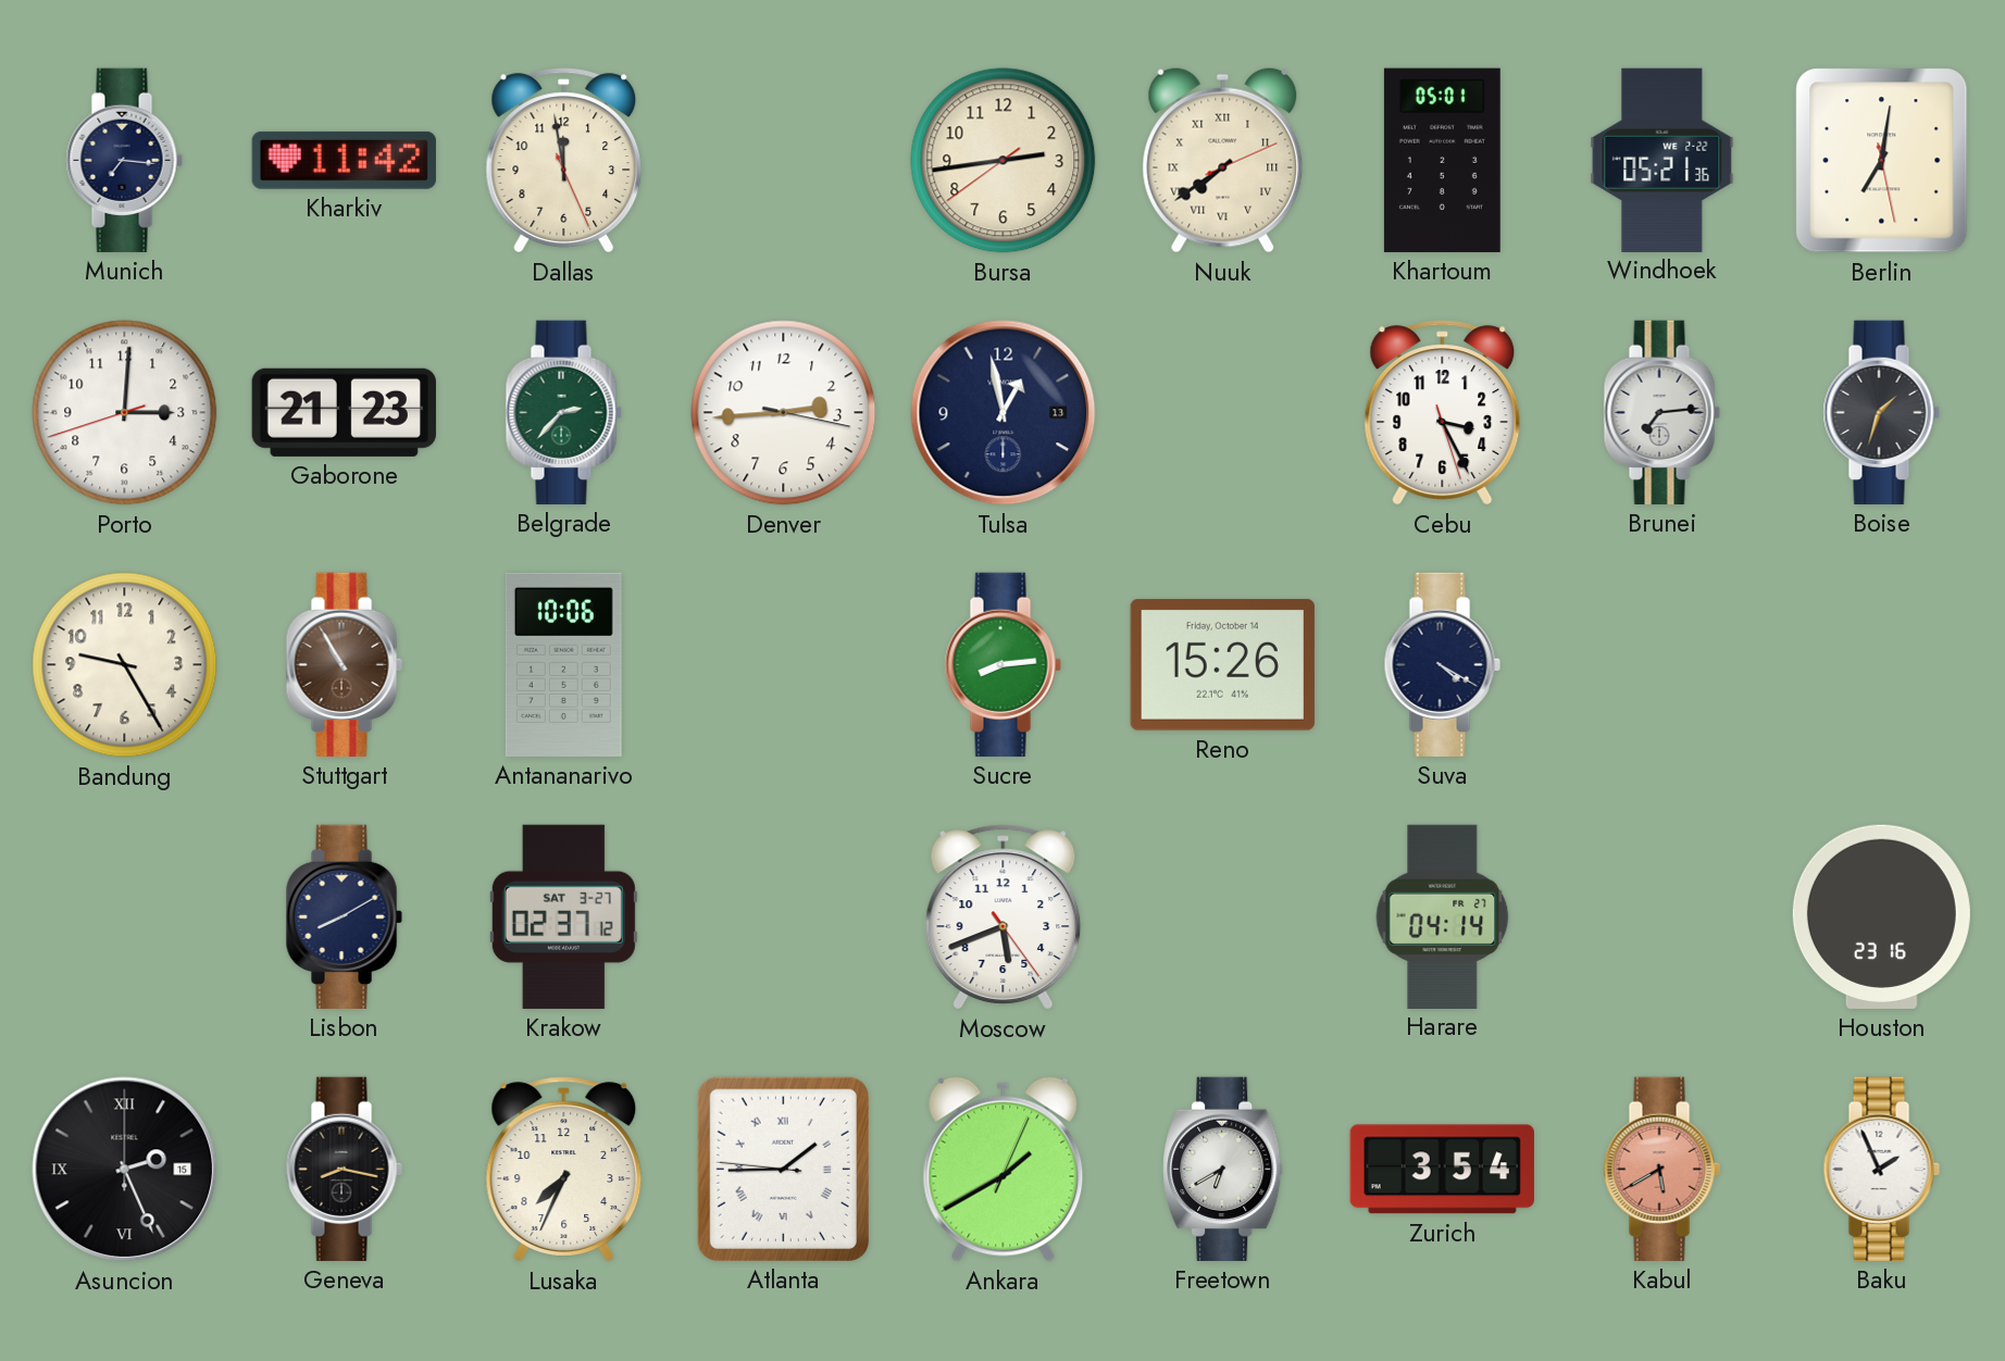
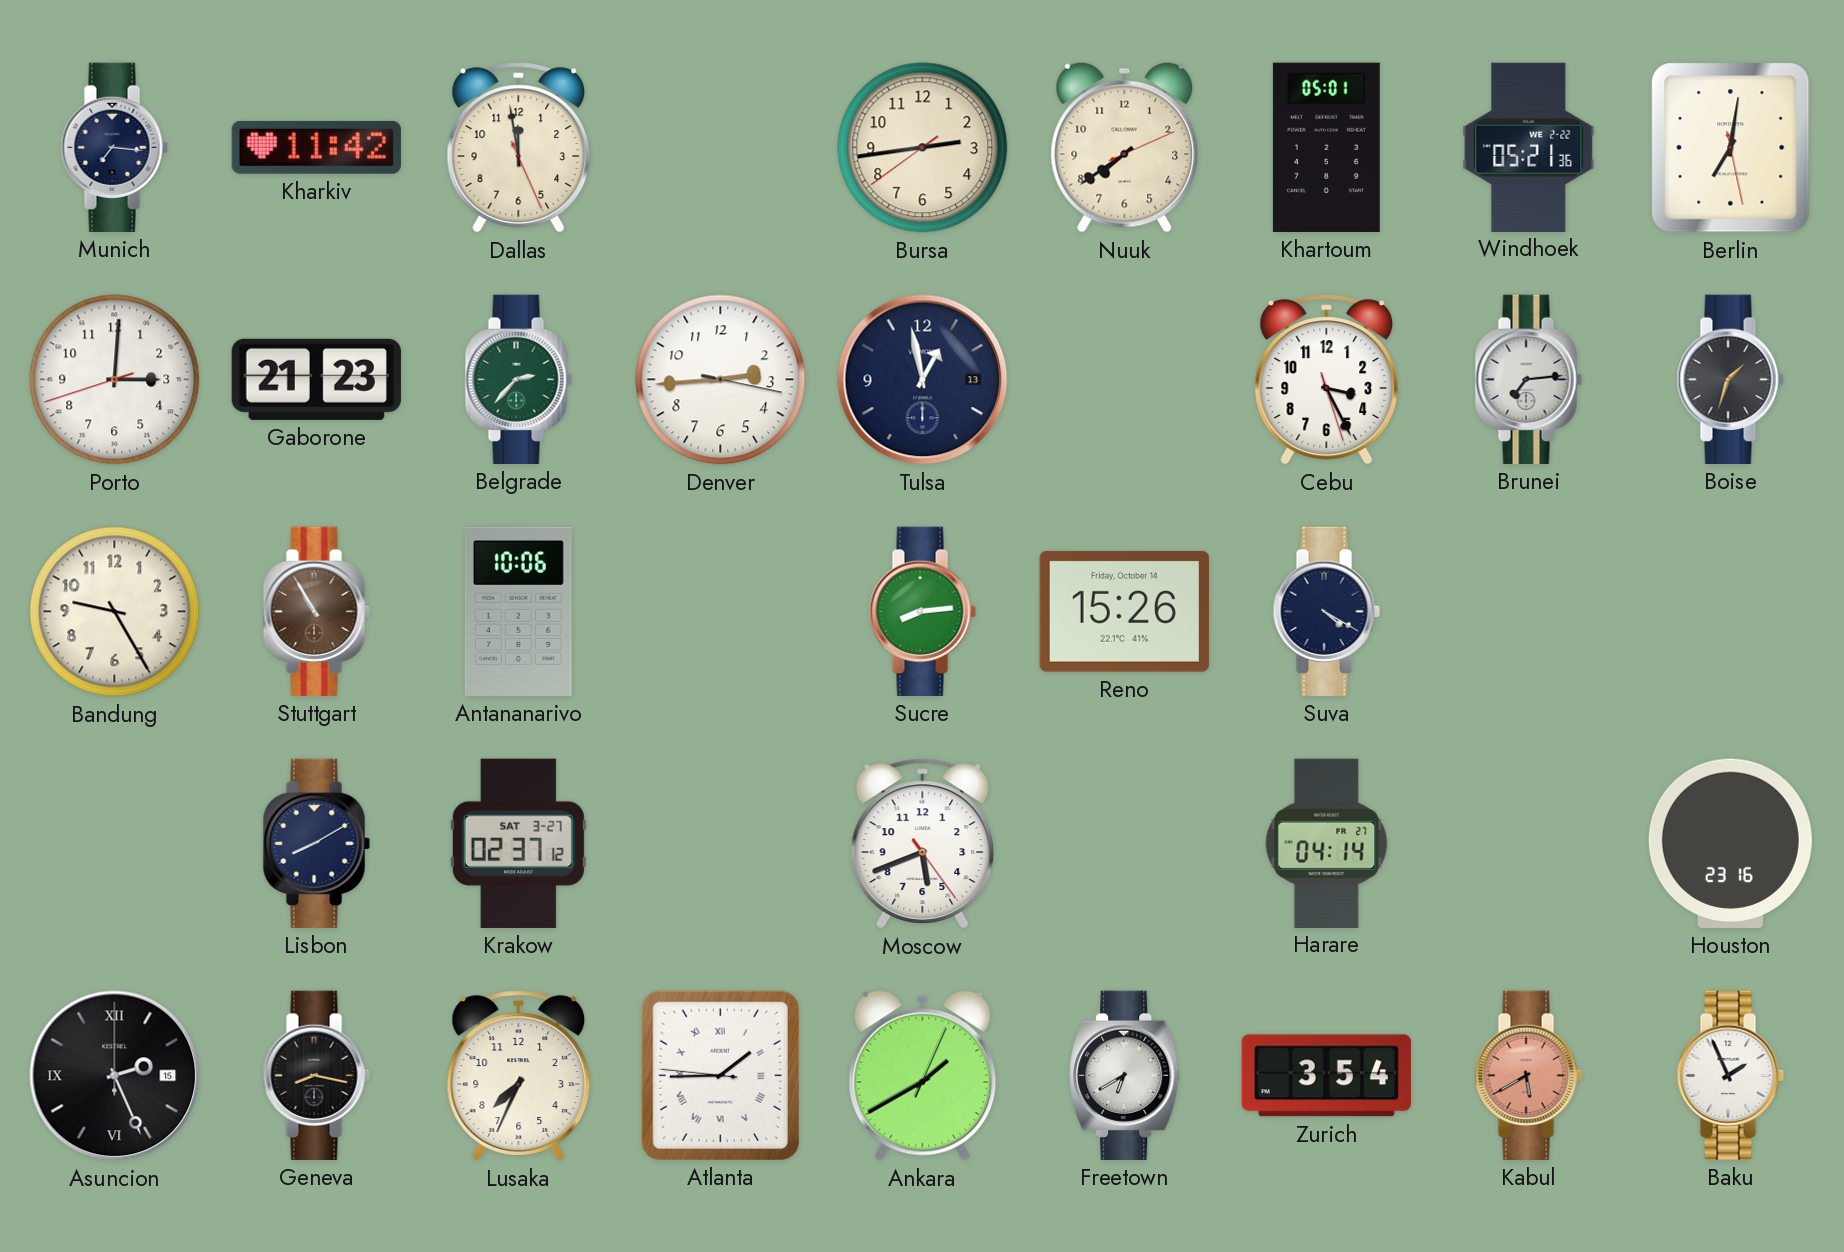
Nuuk numerals: Roman -> Arabic
